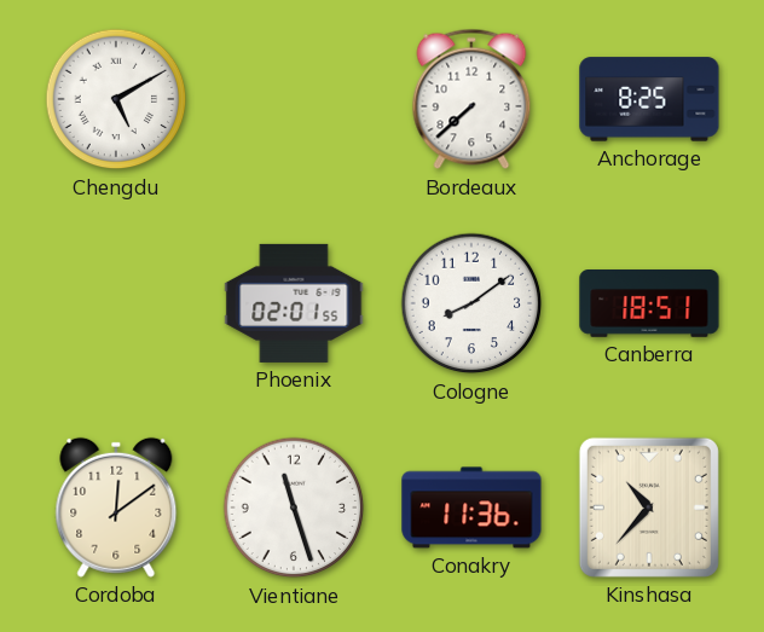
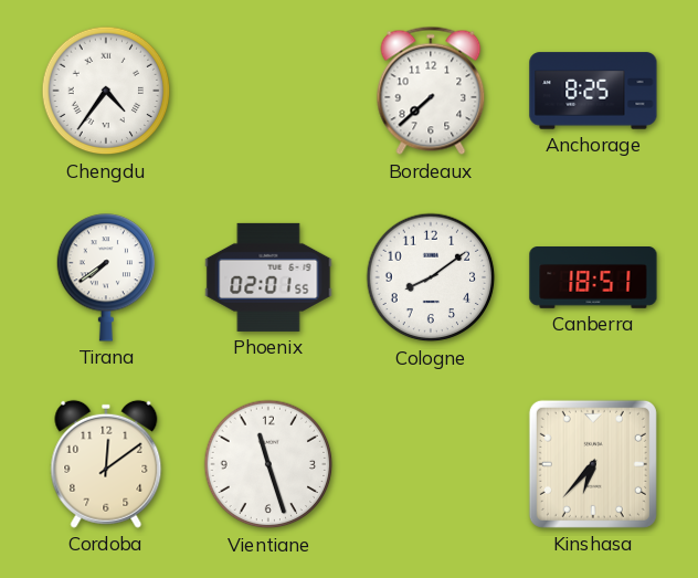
Chengdu: 5:10 -> 4:36
Tirana: none -> 7:39
Conakry: 11:36 -> none
Kinshasa: 10:37 -> 6:37
